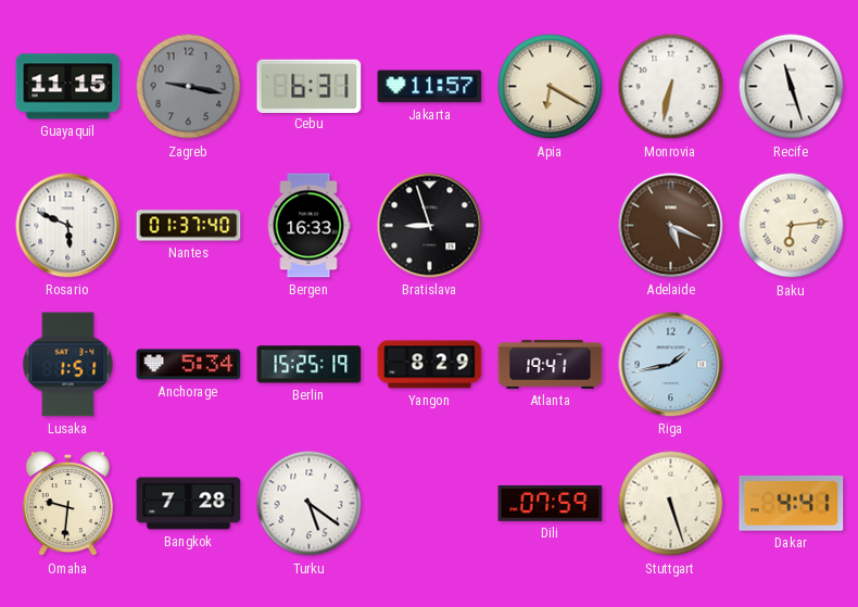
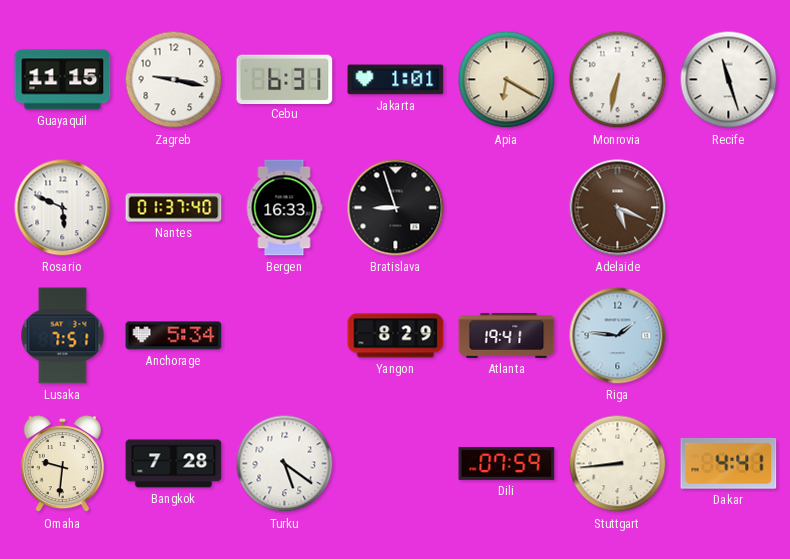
Zagreb dial: grey -> white
Jakarta: 11:57 -> 1:01
Baku: 6:14 -> none
Lusaka: 1:51 -> 7:51
Berlin: 15:25 -> none
Riga: 1:43 -> 1:46
Stuttgart: 5:27 -> 8:44
